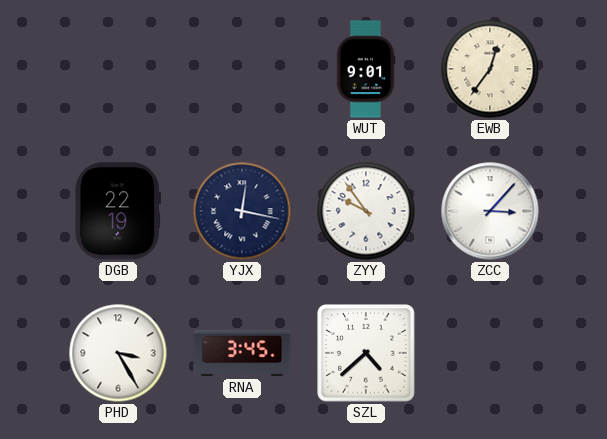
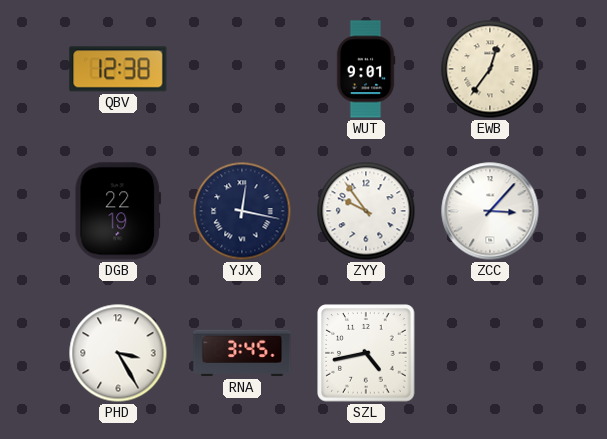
QBV: none -> 12:38
SZL: 4:38 -> 4:43
